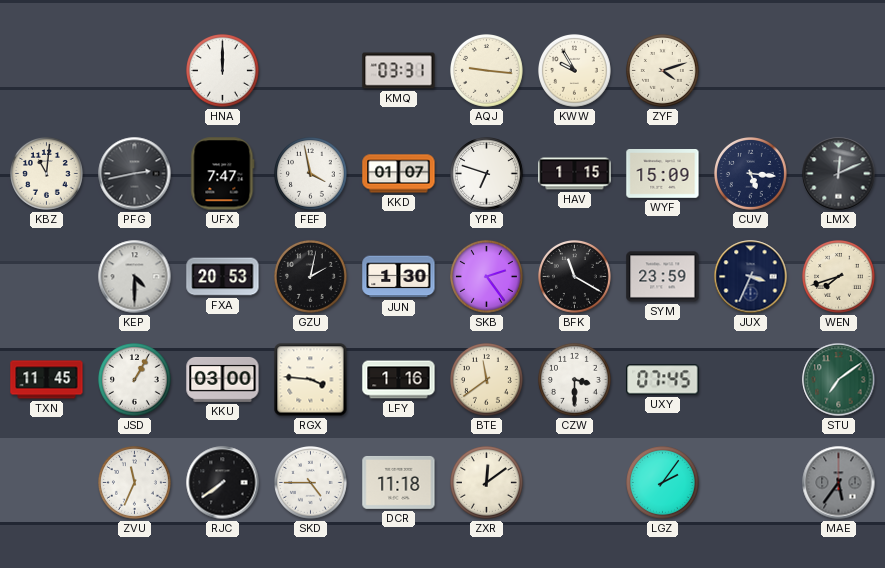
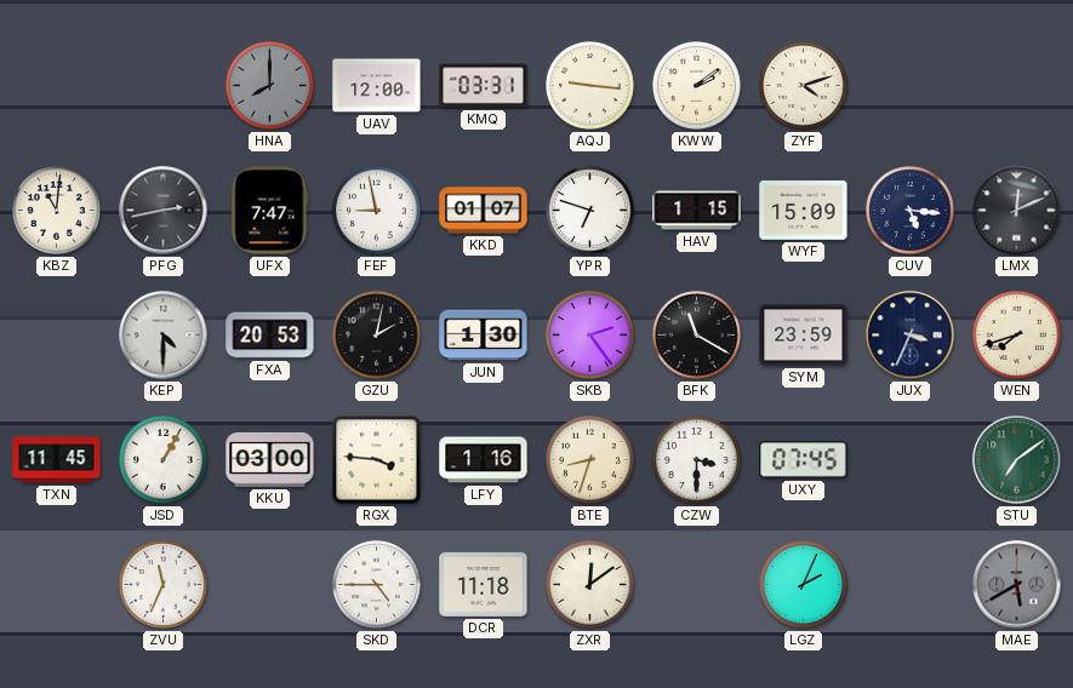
HNA: 12:00 -> 8:00
HNA dial: white -> grey
UAV: none -> 12:00
KWW: 9:55 -> 2:09
FEF: 3:58 -> 8:58
BTE: 11:39 -> 8:33
RJC: 7:39 -> none
LGZ: 2:06 -> 2:04
MAE: 5:36 -> 5:40
